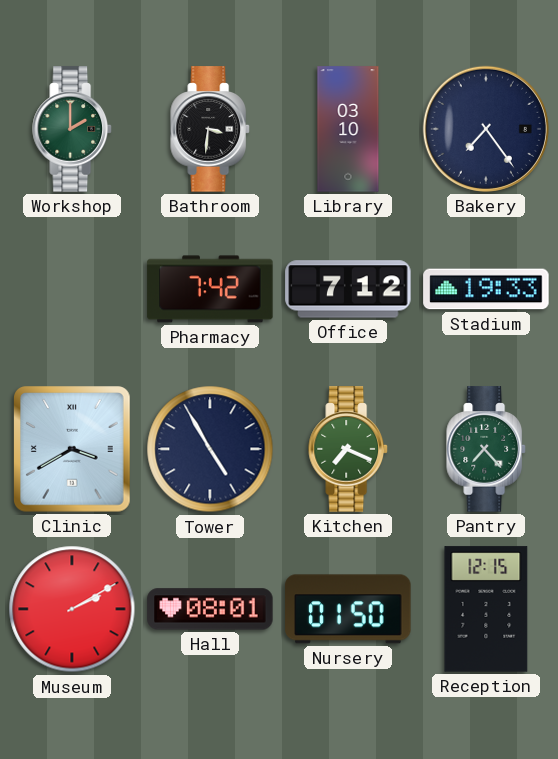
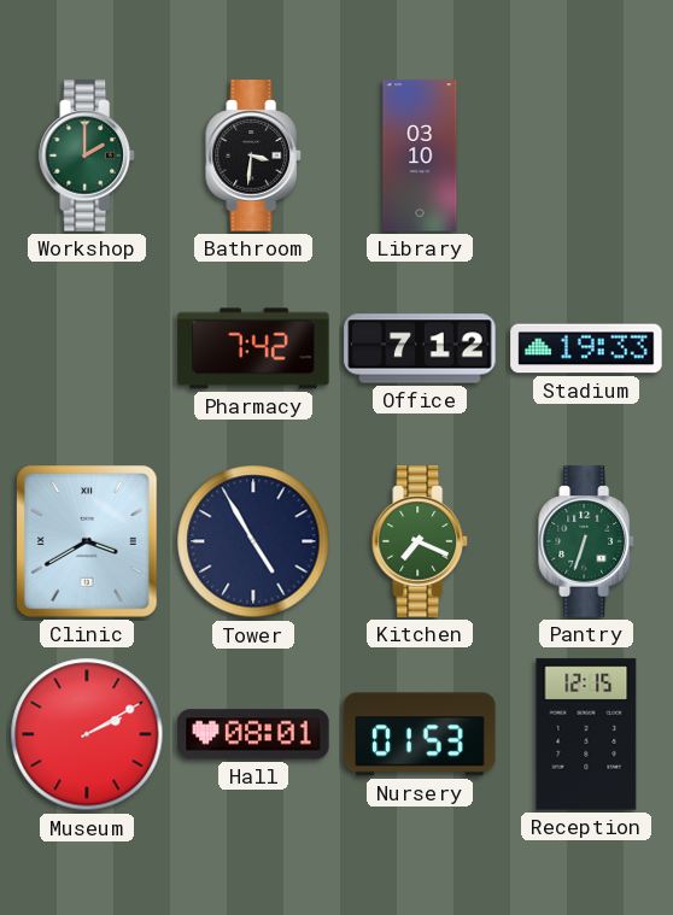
Bakery: 7:24 -> none
Pantry: 7:23 -> 6:33
Nursery: 01:50 -> 01:53
